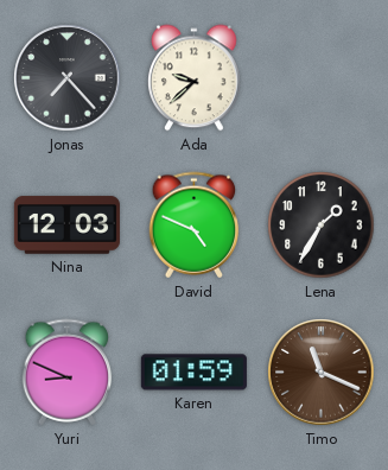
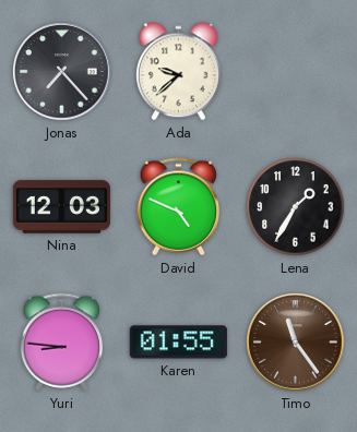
Yuri: 8:49 -> 8:46
Karen: 01:59 -> 01:55
Timo: 11:19 -> 11:24
